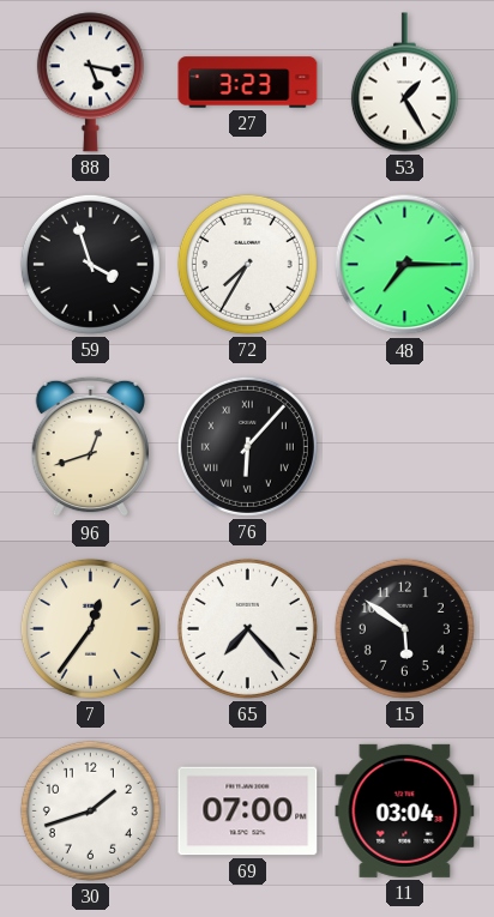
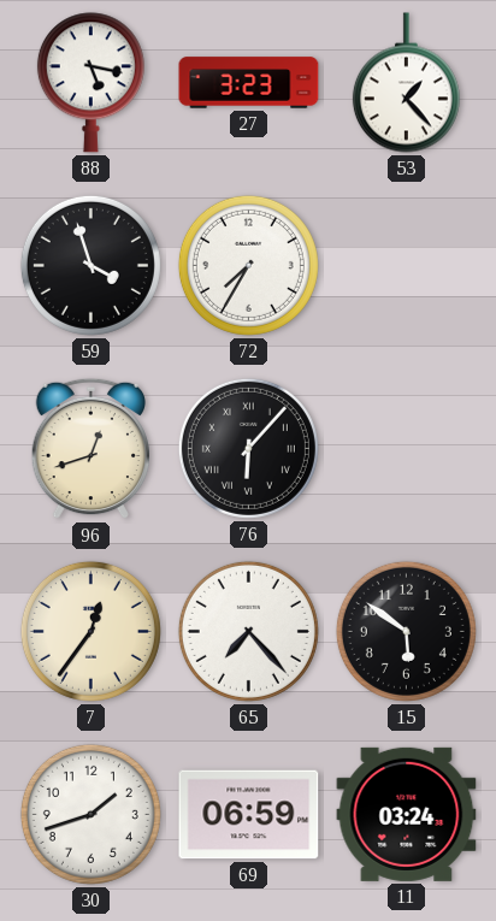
53: 1:25 -> 1:23
48: 7:15 -> none
69: 07:00 -> 06:59
11: 03:04 -> 03:24
